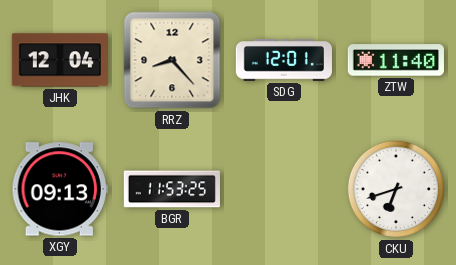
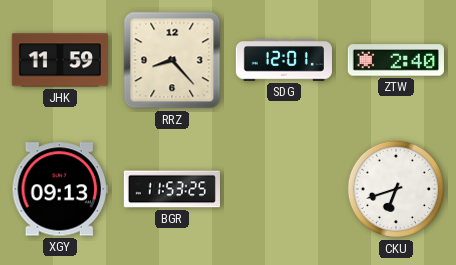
JHK: 12:04 -> 11:59
ZTW: 11:40 -> 2:40
